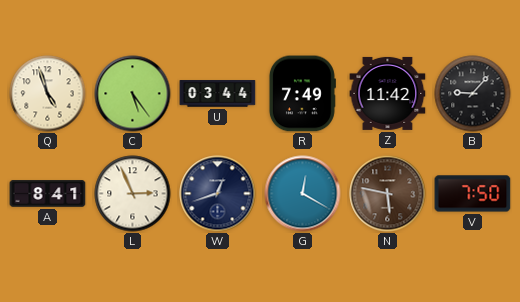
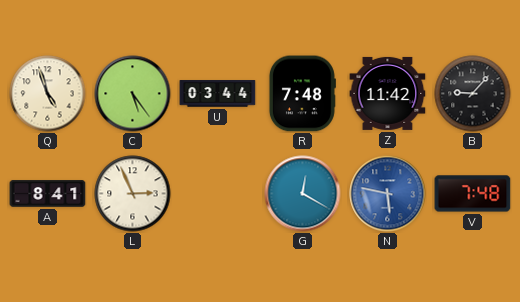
R: 7:49 -> 7:48
W: 12:42 -> none
N dial: brown -> blue
V: 7:50 -> 7:48
